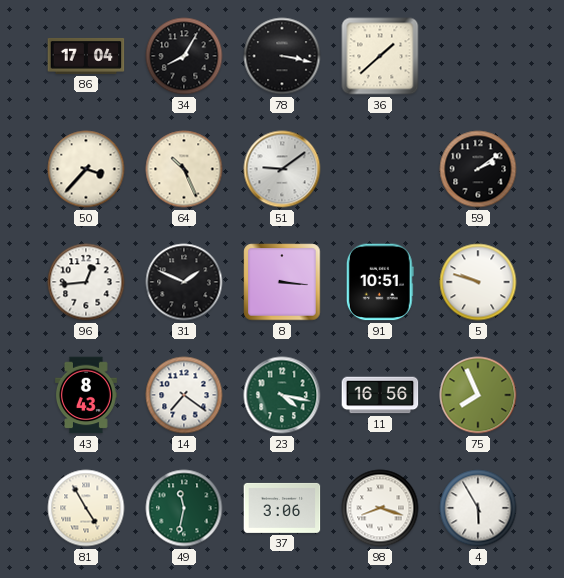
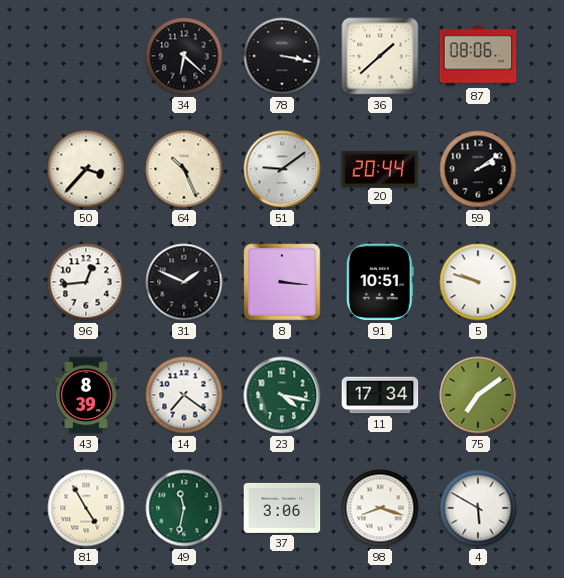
86: 17:04 -> none
34: 8:05 -> 6:22
87: none -> 08:06
20: none -> 20:44
43: 8:43 -> 8:39
11: 16:56 -> 17:34
75: 7:56 -> 7:09
4: 5:55 -> 5:50
